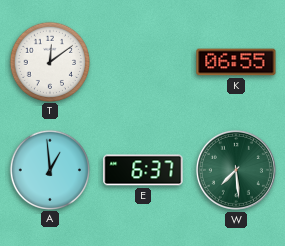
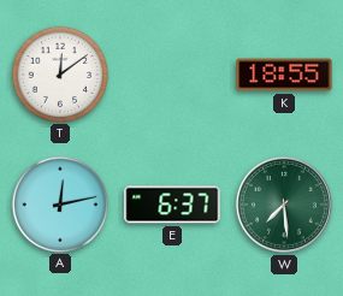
K: 06:55 -> 18:55
A: 12:59 -> 12:13
